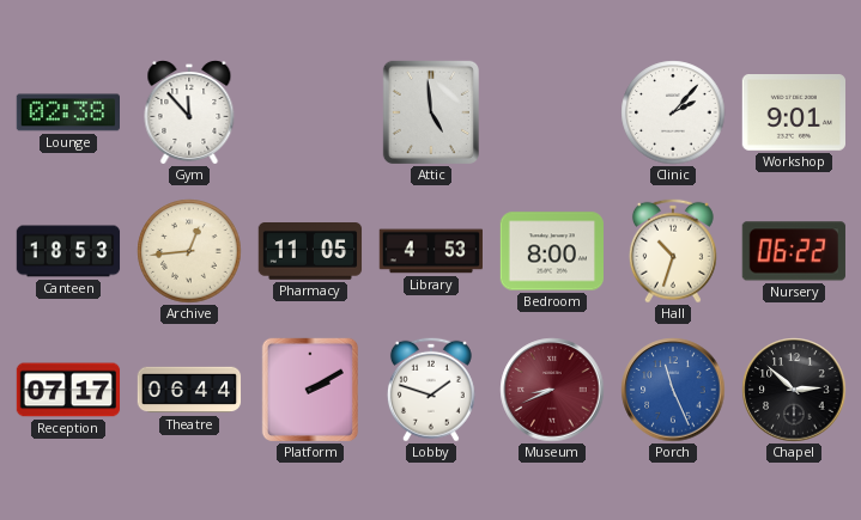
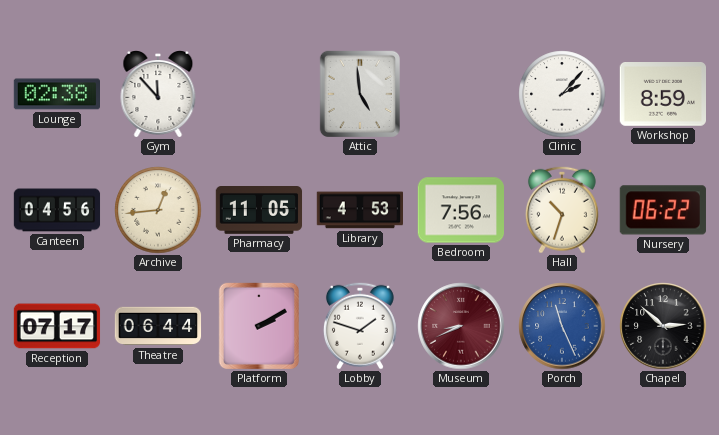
Workshop: 9:01 -> 8:59
Canteen: 18:53 -> 04:56
Bedroom: 8:00 -> 7:56
